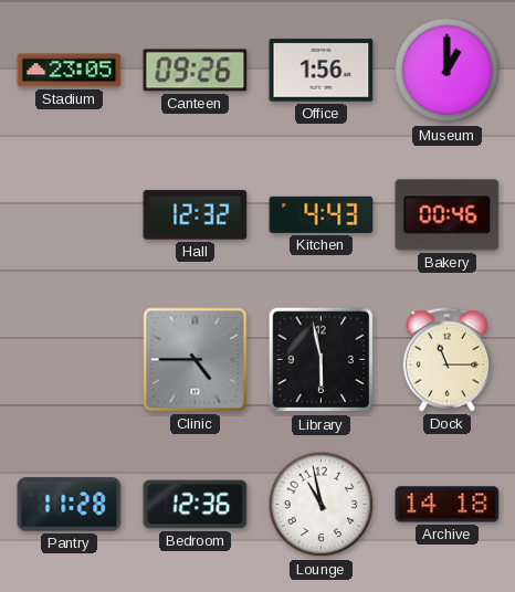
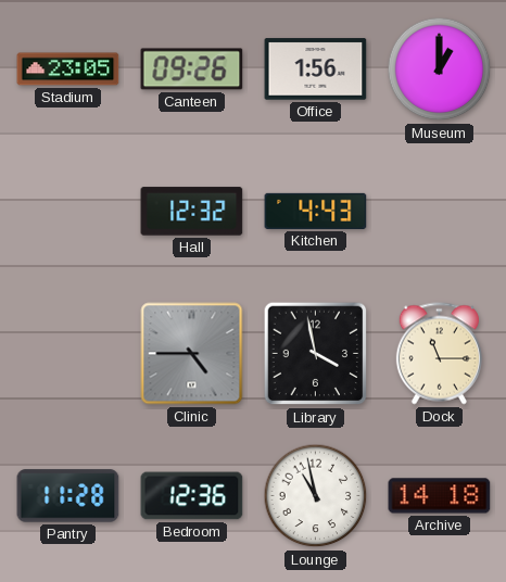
Bakery: 00:46 -> none
Library: 5:58 -> 3:58
